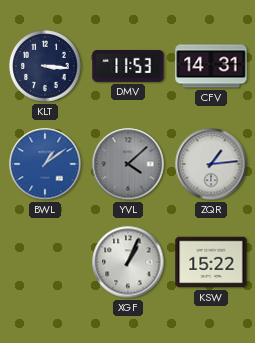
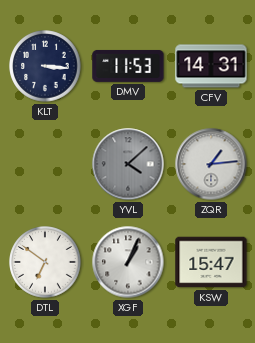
BWL: 1:09 -> none
DTL: none -> 6:51
KSW: 15:22 -> 15:47
